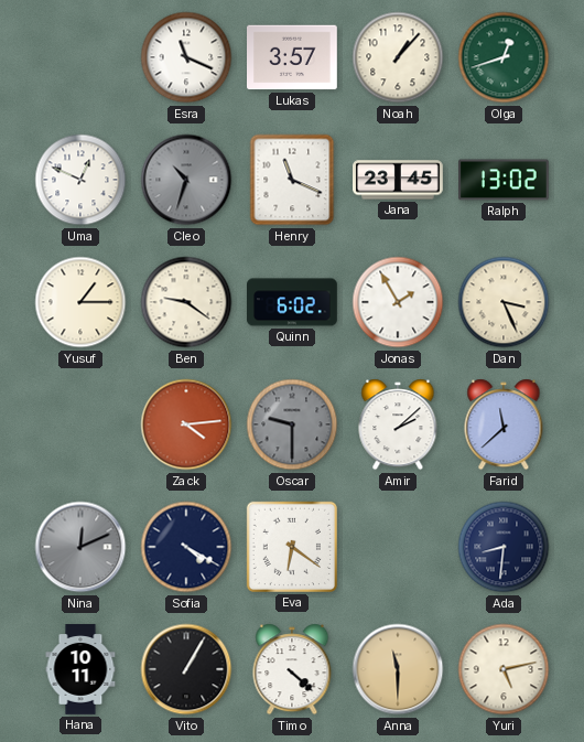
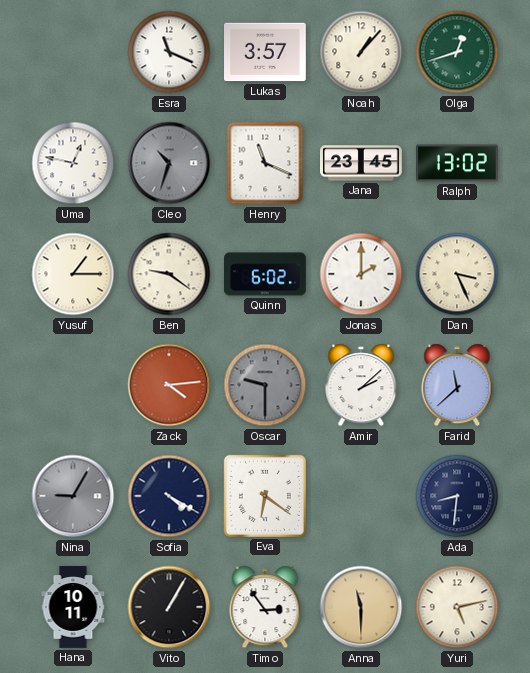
Uma: 12:49 -> 12:47
Jonas: 1:55 -> 2:00
Nina: 12:11 -> 9:05
Timo: 4:22 -> 2:54
